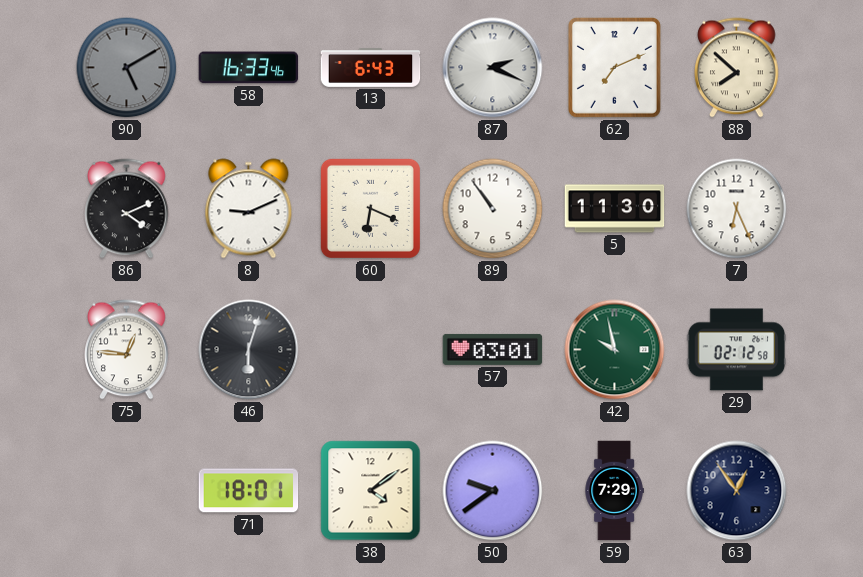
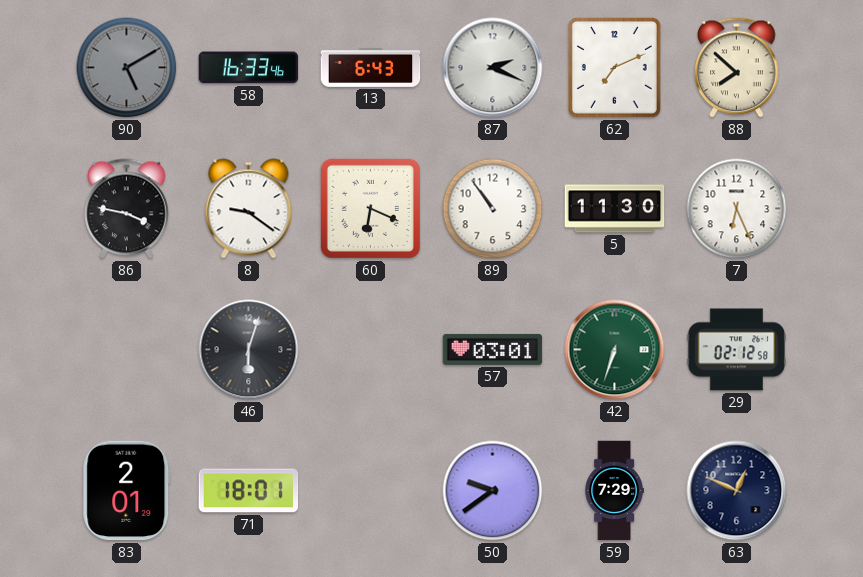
86: 4:11 -> 3:47
8: 9:11 -> 9:21
75: 12:46 -> none
42: 9:58 -> 6:33
83: none -> 2:01
38: 4:09 -> none
63: 12:54 -> 12:49
